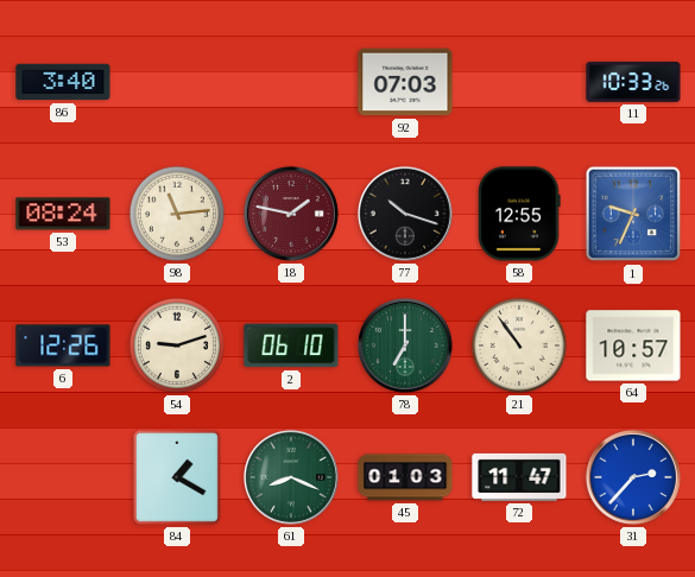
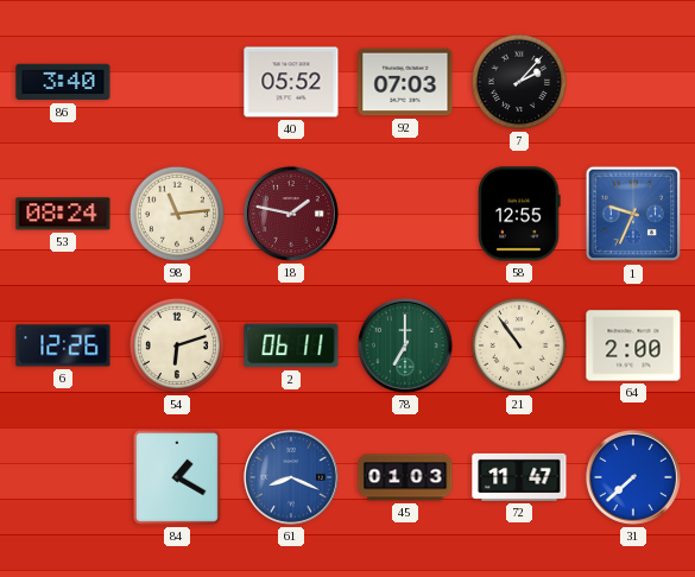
40: none -> 05:52
7: none -> 2:07
11: 10:33 -> none
77: 10:18 -> none
54: 9:12 -> 6:12
2: 06:10 -> 06:11
64: 10:57 -> 2:00
61 dial: green -> blue
31: 2:37 -> 7:38
